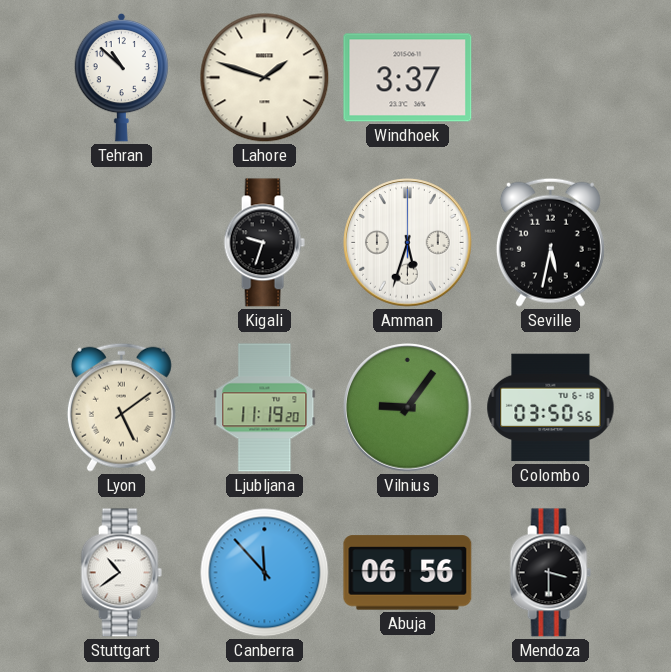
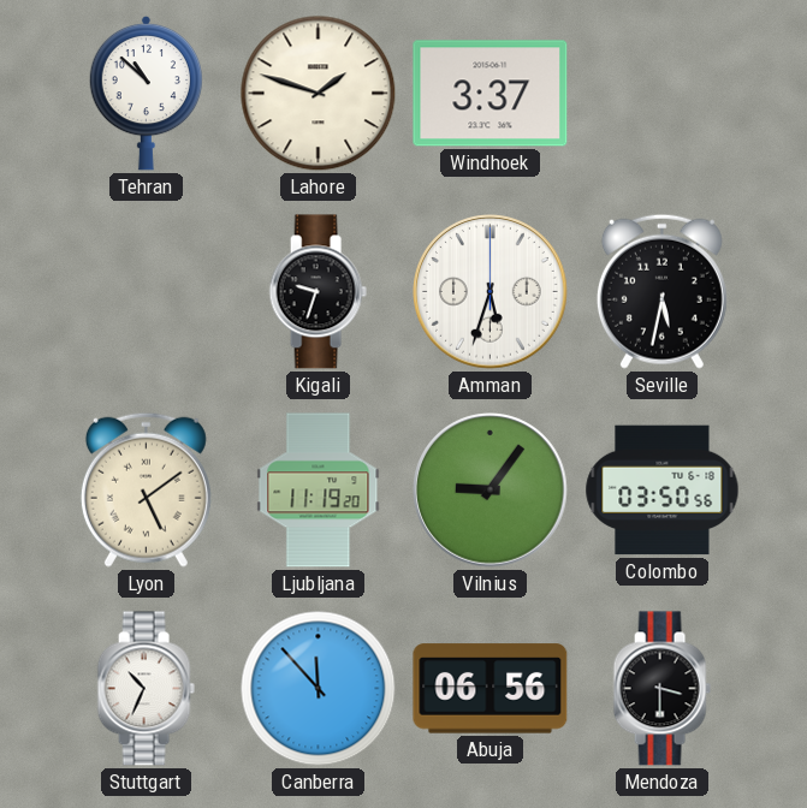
Stuttgart: 10:39 -> 10:34
